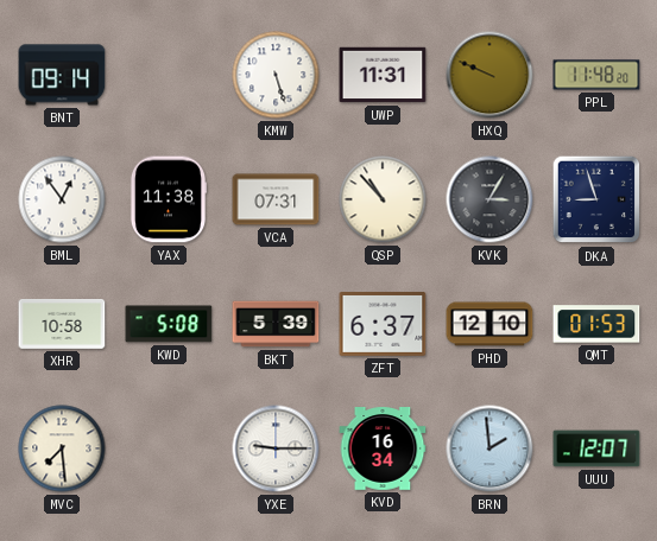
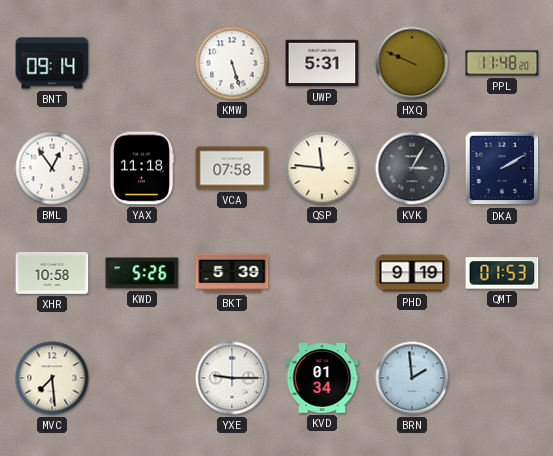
UWP: 11:31 -> 5:31
YAX: 11:38 -> 11:18
VCA: 07:31 -> 07:58
QSP: 10:53 -> 11:46
DKA: 8:57 -> 2:10
KWD: 5:08 -> 5:26
ZFT: 6:37 -> none
PHD: 12:10 -> 9:19
KVD: 16:34 -> 01:34
UUU: 12:07 -> none
